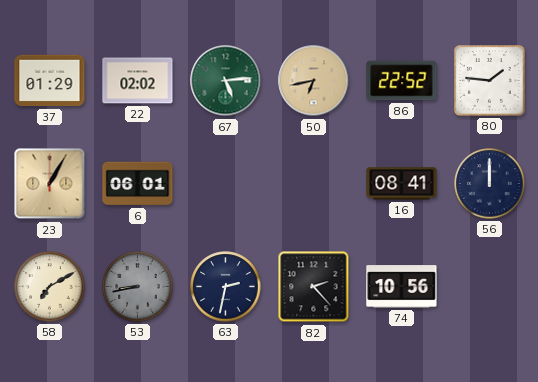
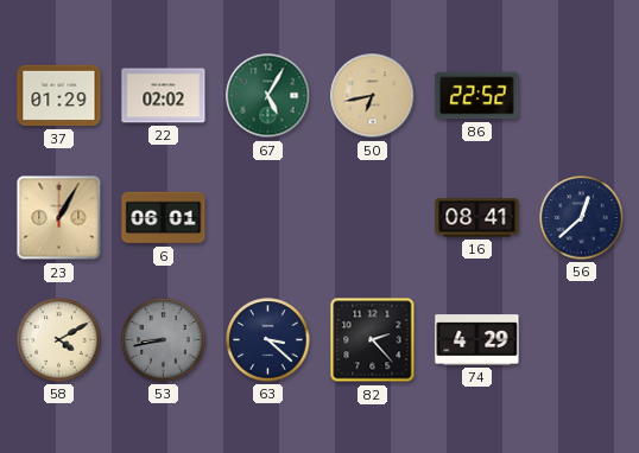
67: 5:14 -> 5:05
80: 1:46 -> none
56: 12:00 -> 12:38
58: 7:10 -> 4:10
63: 2:32 -> 3:22
74: 10:56 -> 4:29
